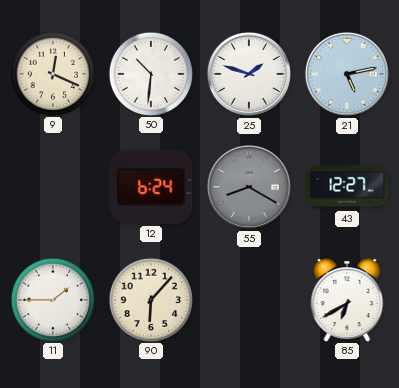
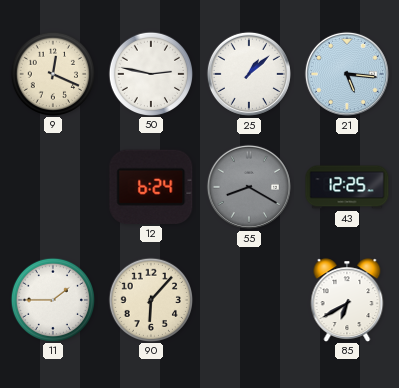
50: 10:31 -> 2:47
25: 1:48 -> 1:08
21: 5:13 -> 5:16
43: 12:27 -> 12:25
